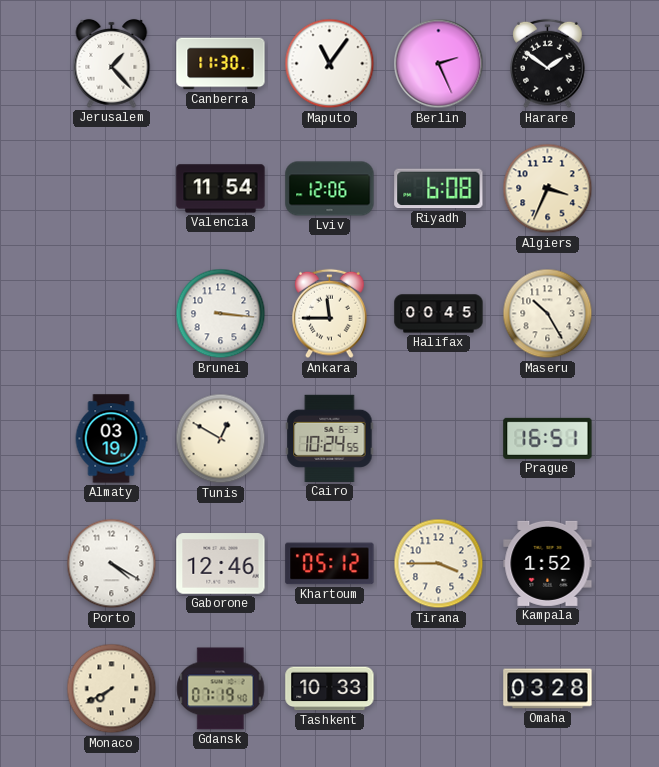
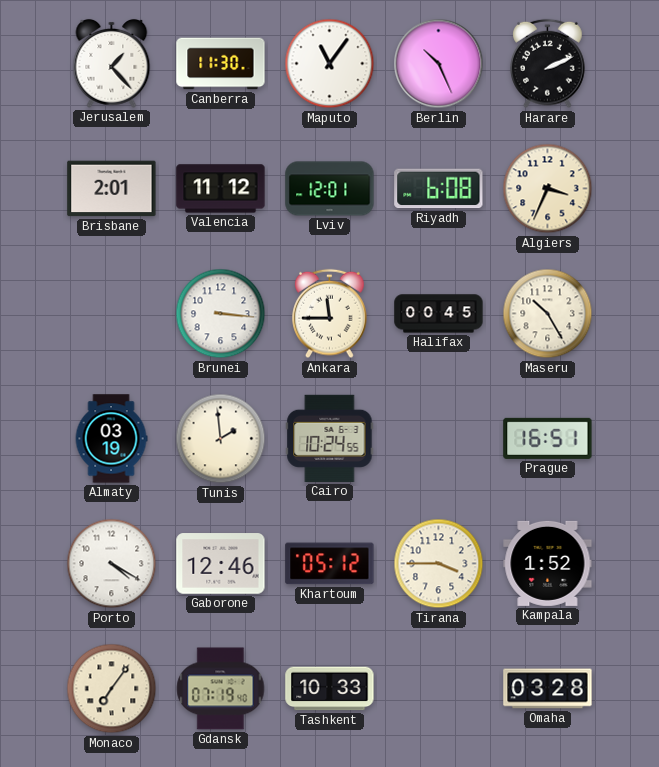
Berlin: 2:26 -> 10:26
Harare: 1:51 -> 2:11
Brisbane: none -> 2:01
Valencia: 11:54 -> 11:12
Lviv: 12:06 -> 12:01
Tunis: 12:50 -> 1:59
Monaco: 7:40 -> 7:06
